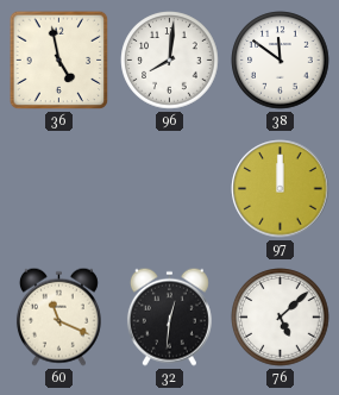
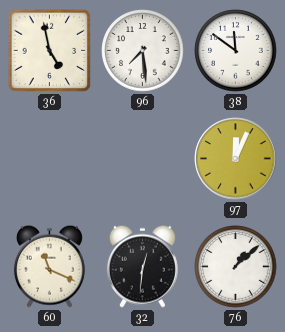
96: 8:01 -> 7:29
97: 12:00 -> 12:04
76: 5:08 -> 1:08
